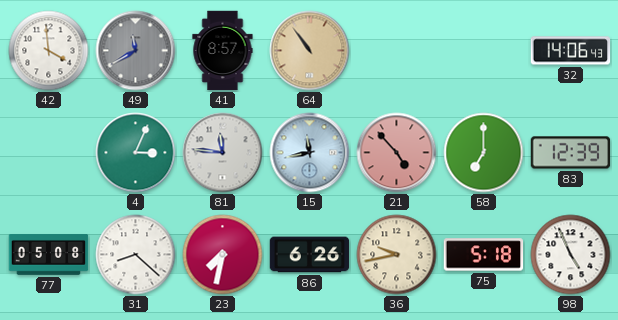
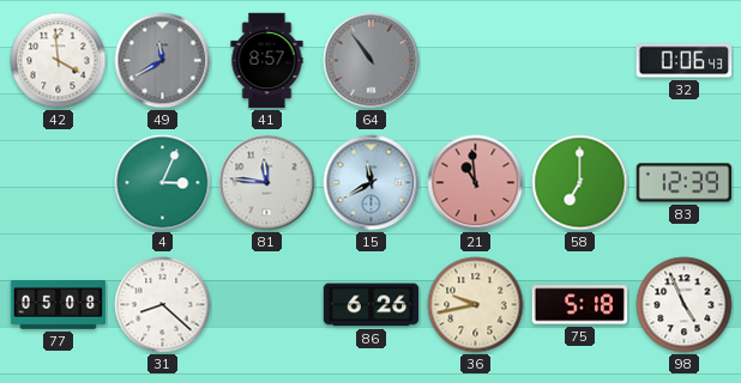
64 dial: champagne -> grey
32: 14:06 -> 0:06
15: 11:43 -> 11:40
21: 4:53 -> 10:59
23: 7:32 -> none
